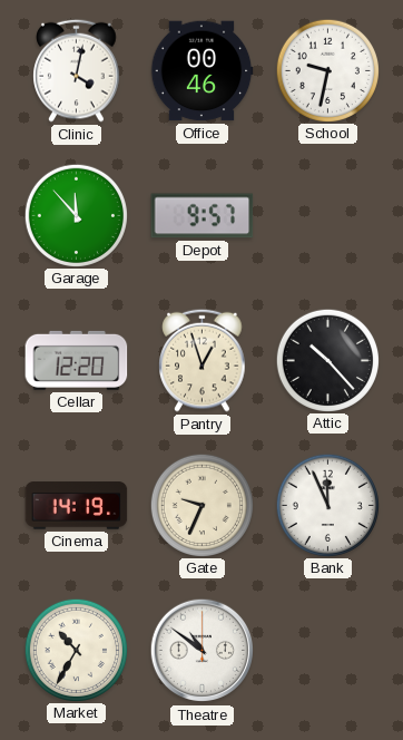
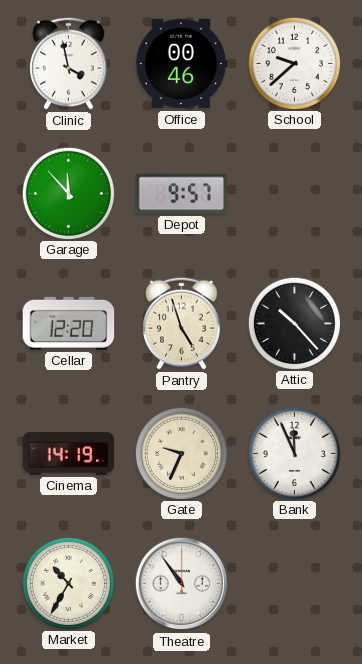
Clinic: 4:02 -> 3:58
School: 9:32 -> 9:38
Pantry: 12:57 -> 4:57
Theatre: 10:51 -> 10:54
